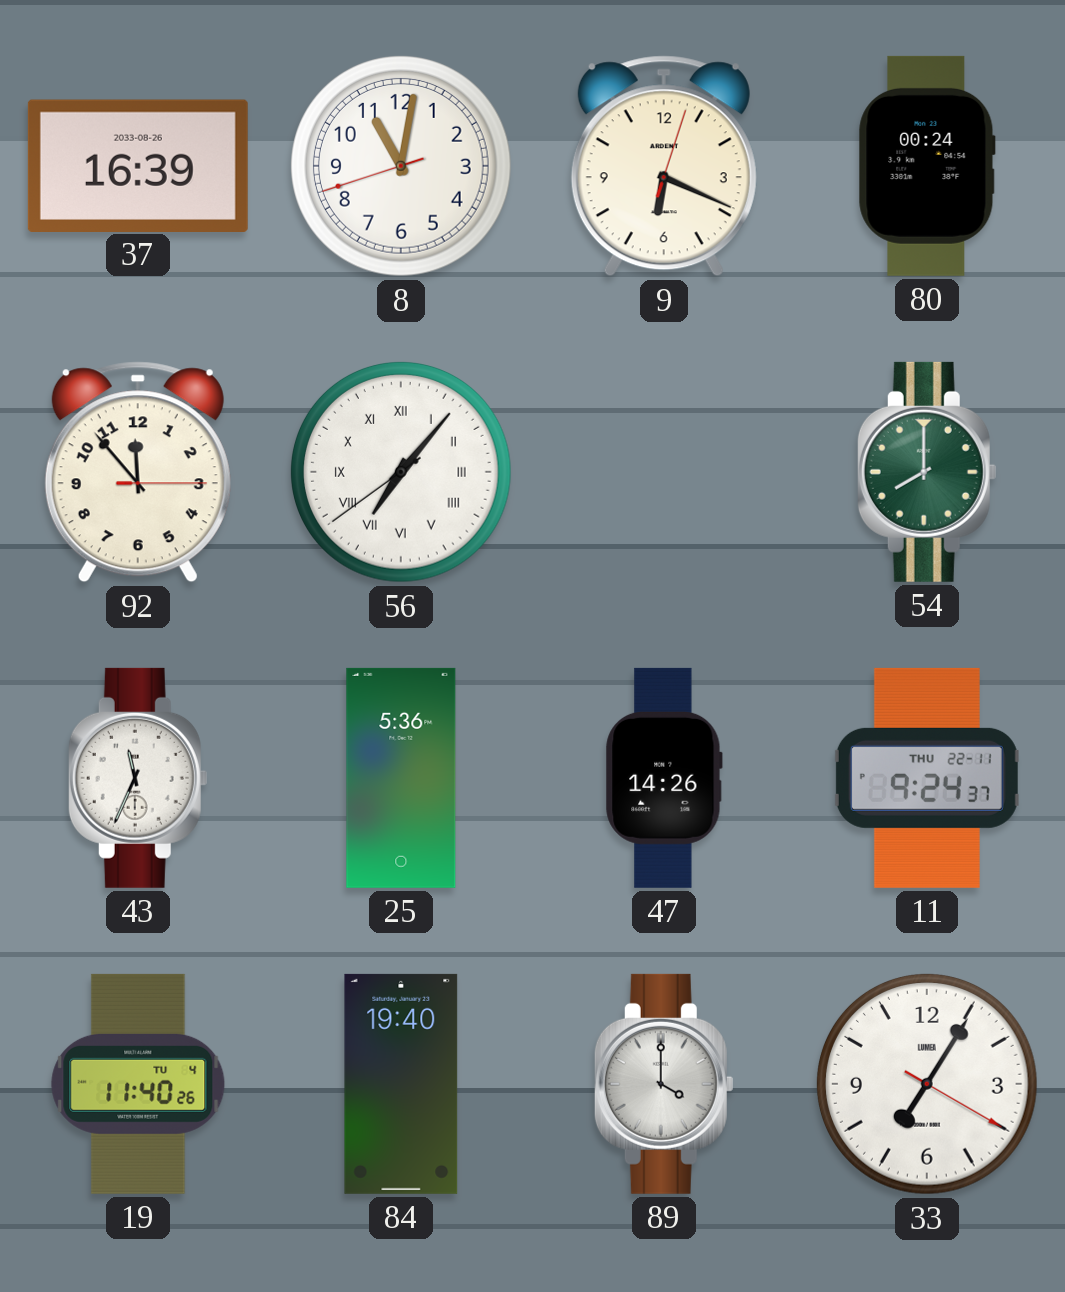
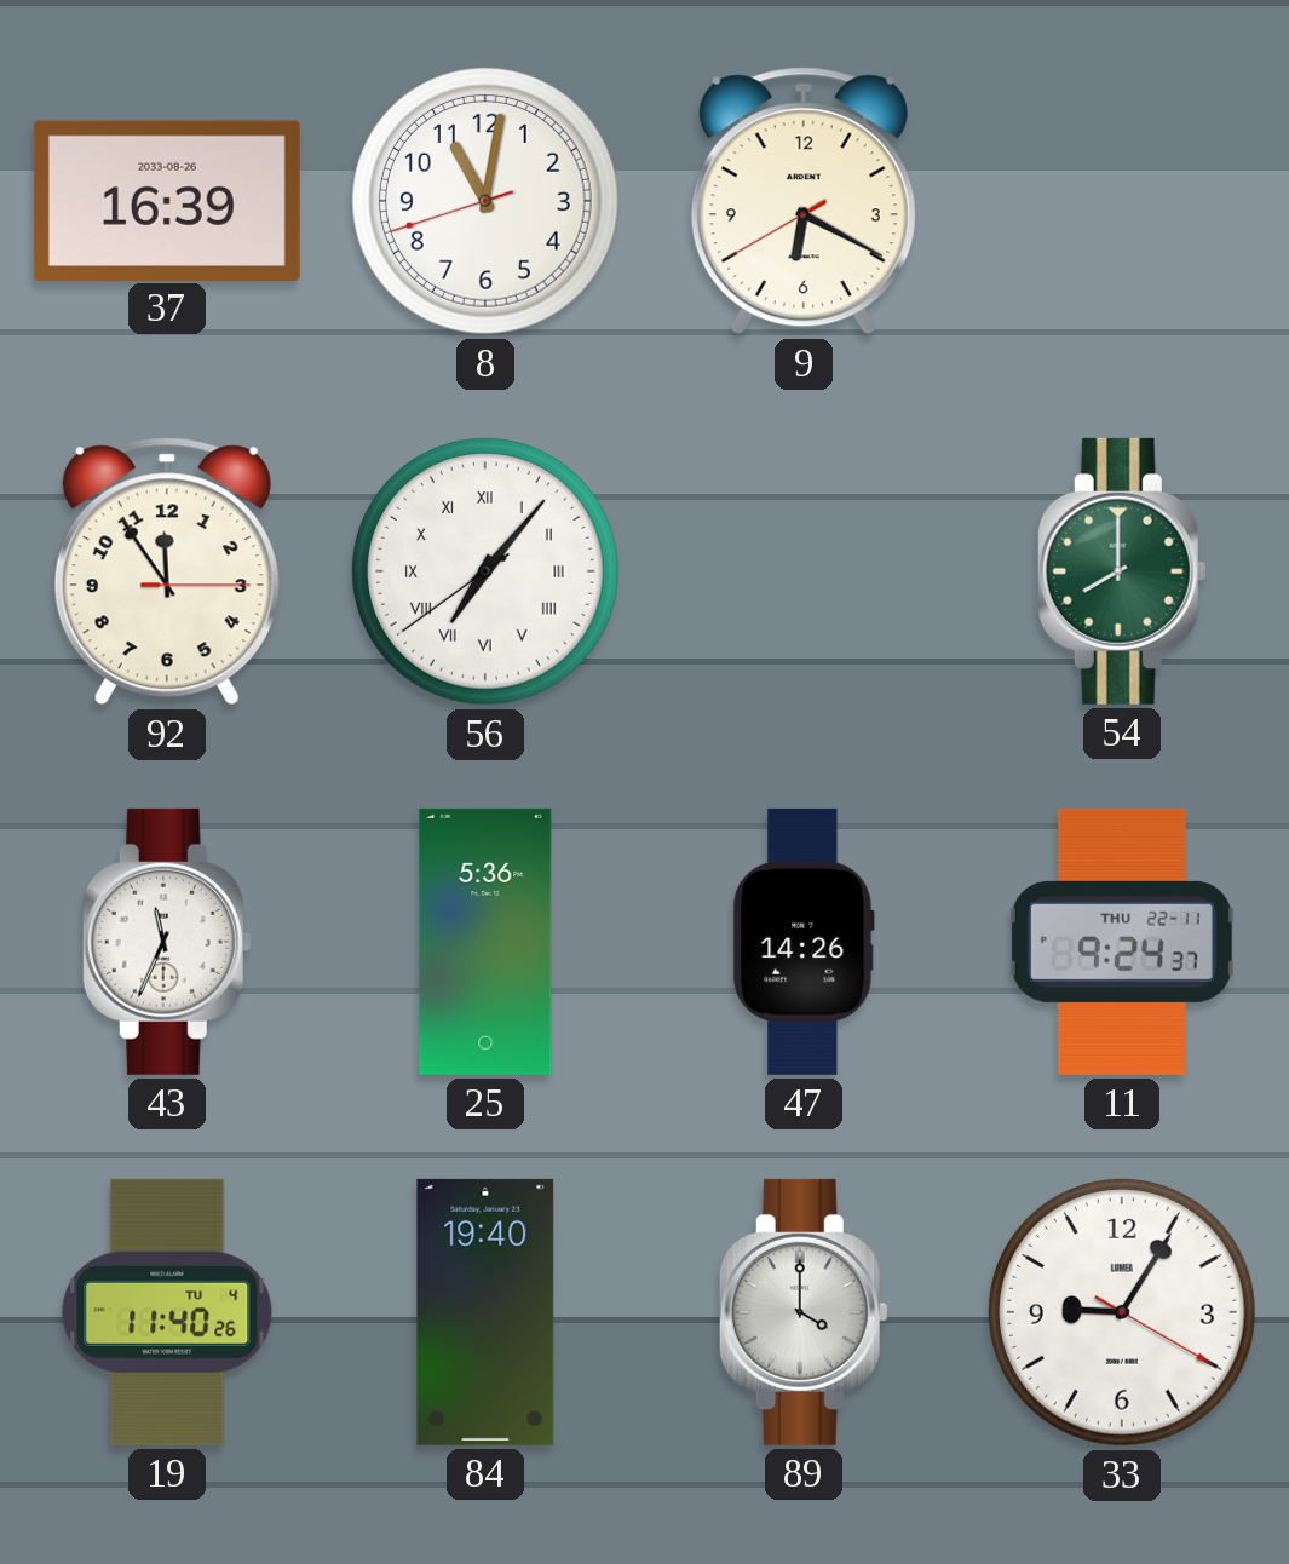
9: 6:19:03 -> 6:19:40
80: 00:24 -> none
92: 11:53 -> 11:54
33: 7:05 -> 9:05
